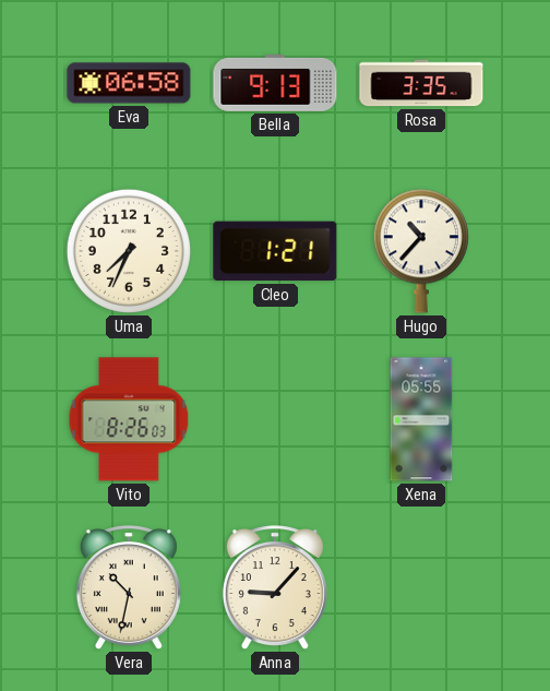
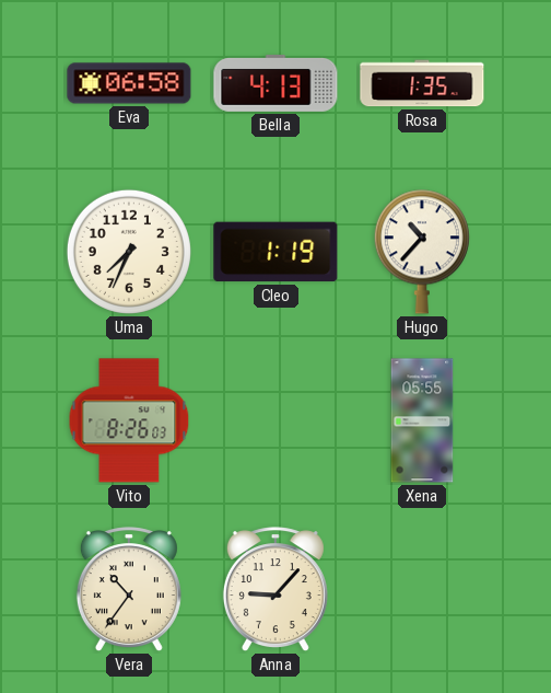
Bella: 9:13 -> 4:13
Rosa: 3:35 -> 1:35
Cleo: 1:21 -> 1:19
Vera: 10:32 -> 10:36
